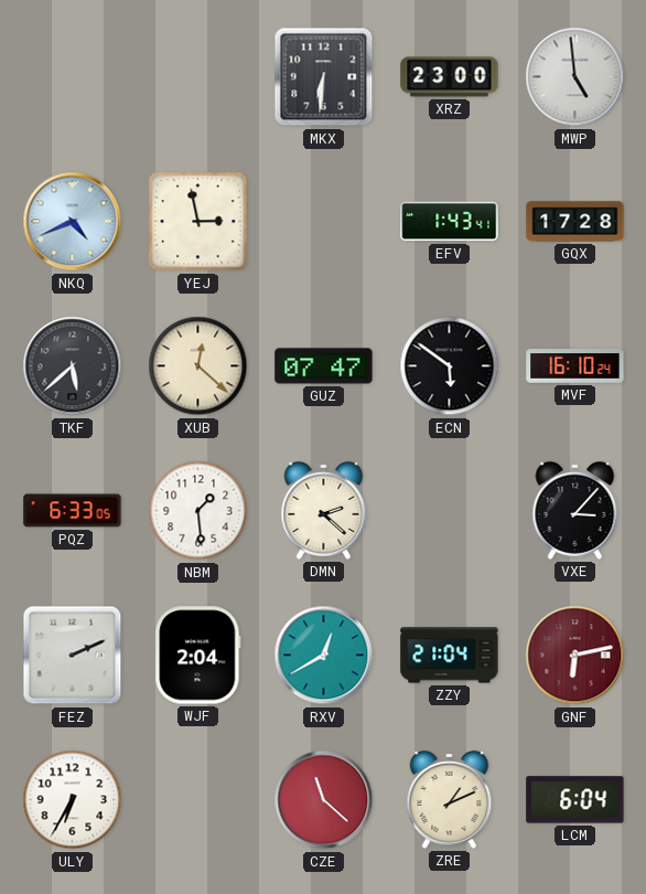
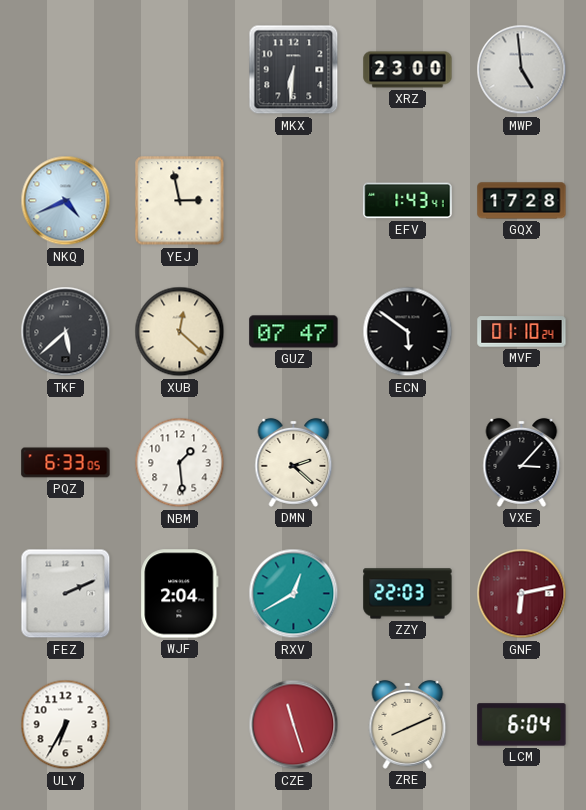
MVF: 16:10 -> 01:10
ZZY: 21:04 -> 22:03
CZE: 11:22 -> 11:27
ZRE: 1:11 -> 8:11
